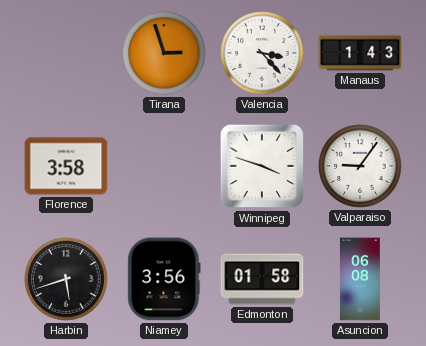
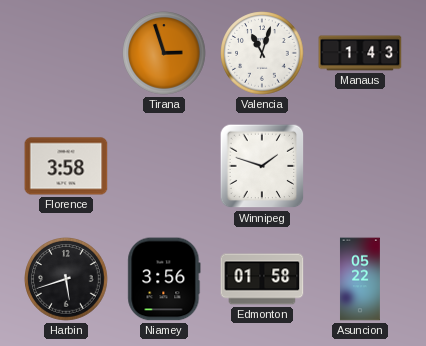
Valencia: 3:23 -> 11:03
Winnipeg: 3:48 -> 1:48
Valparaiso: 9:06 -> none
Asuncion: 06:08 -> 05:22
